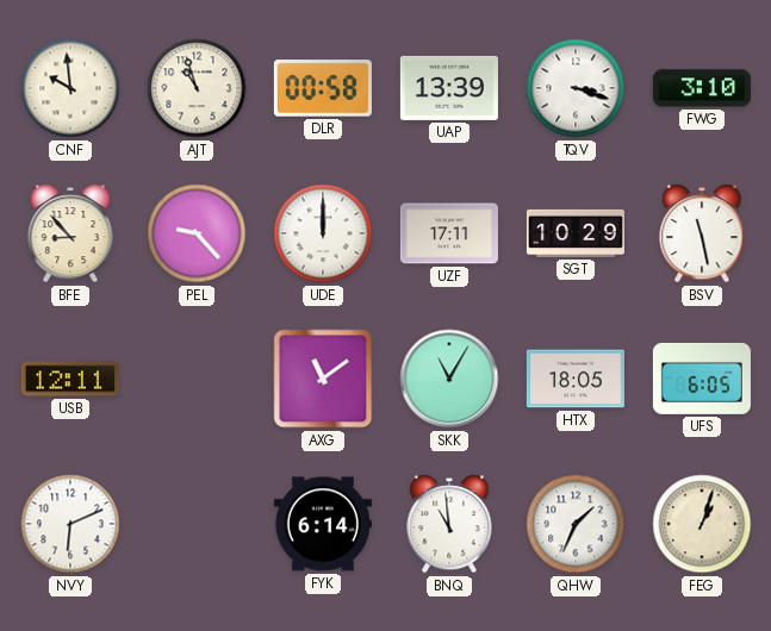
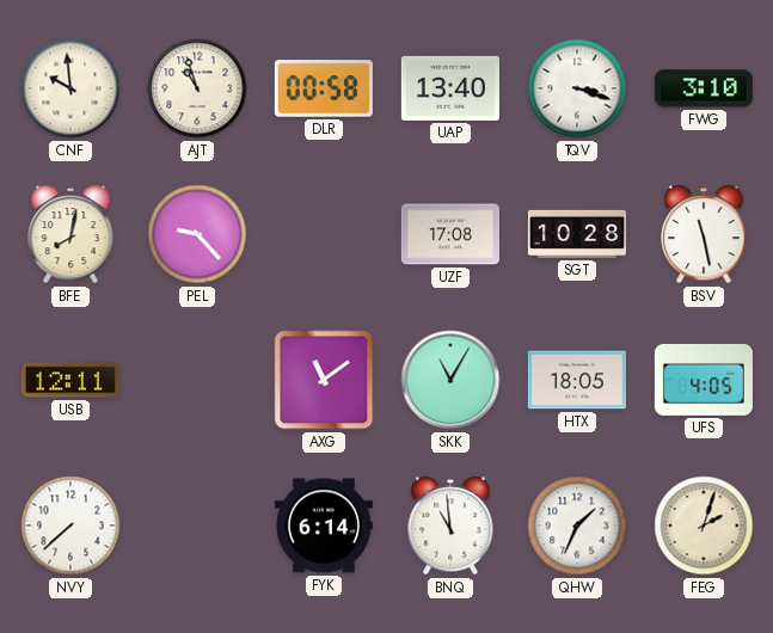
UAP: 13:39 -> 13:40
BFE: 8:53 -> 8:02
UDE: 12:00 -> none
UZF: 17:11 -> 17:08
SGT: 10:29 -> 10:28
UFS: 6:05 -> 4:05
NVY: 6:11 -> 7:38
FEG: 1:03 -> 2:03
